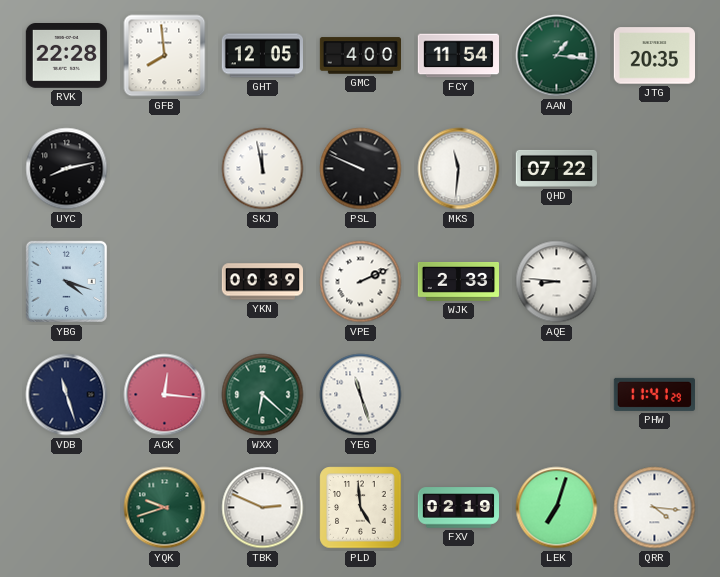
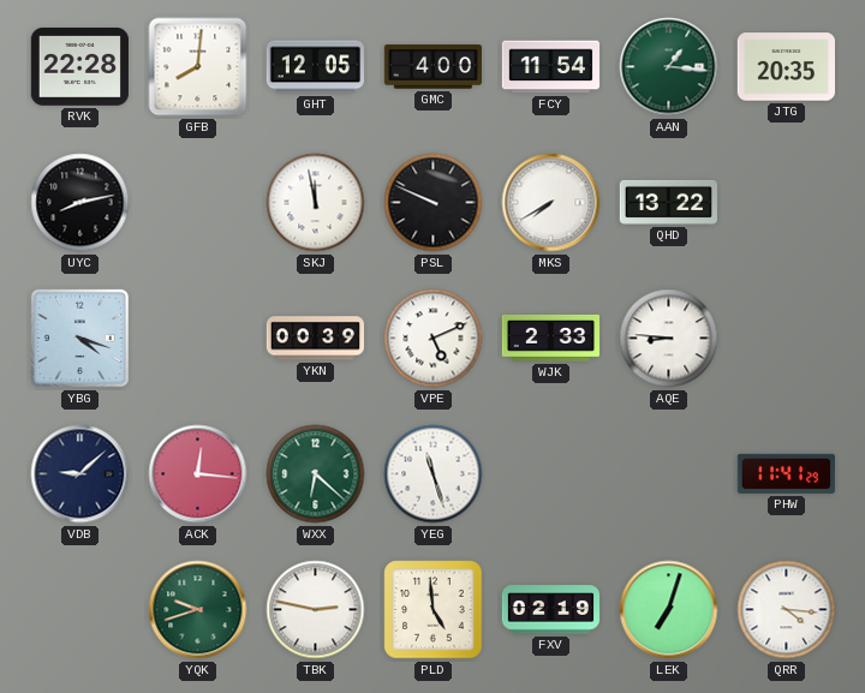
GFB: 7:59 -> 8:01
MKS: 11:31 -> 7:40
QHD: 07:22 -> 13:22
VPE: 2:11 -> 5:11
VDB: 11:27 -> 9:08
TBK: 2:49 -> 2:47
